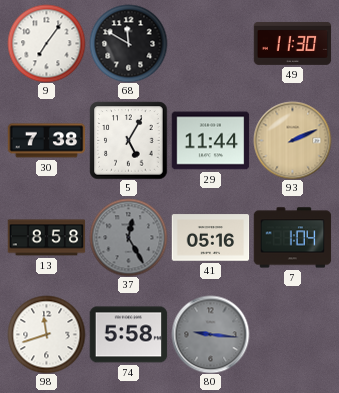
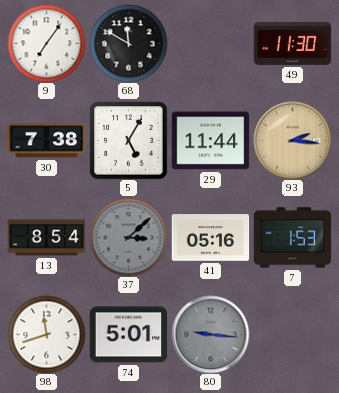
93: 2:11 -> 2:16
13: 8:58 -> 8:54
37: 12:25 -> 3:08
7: 1:04 -> 1:53
74: 5:58 -> 5:01
